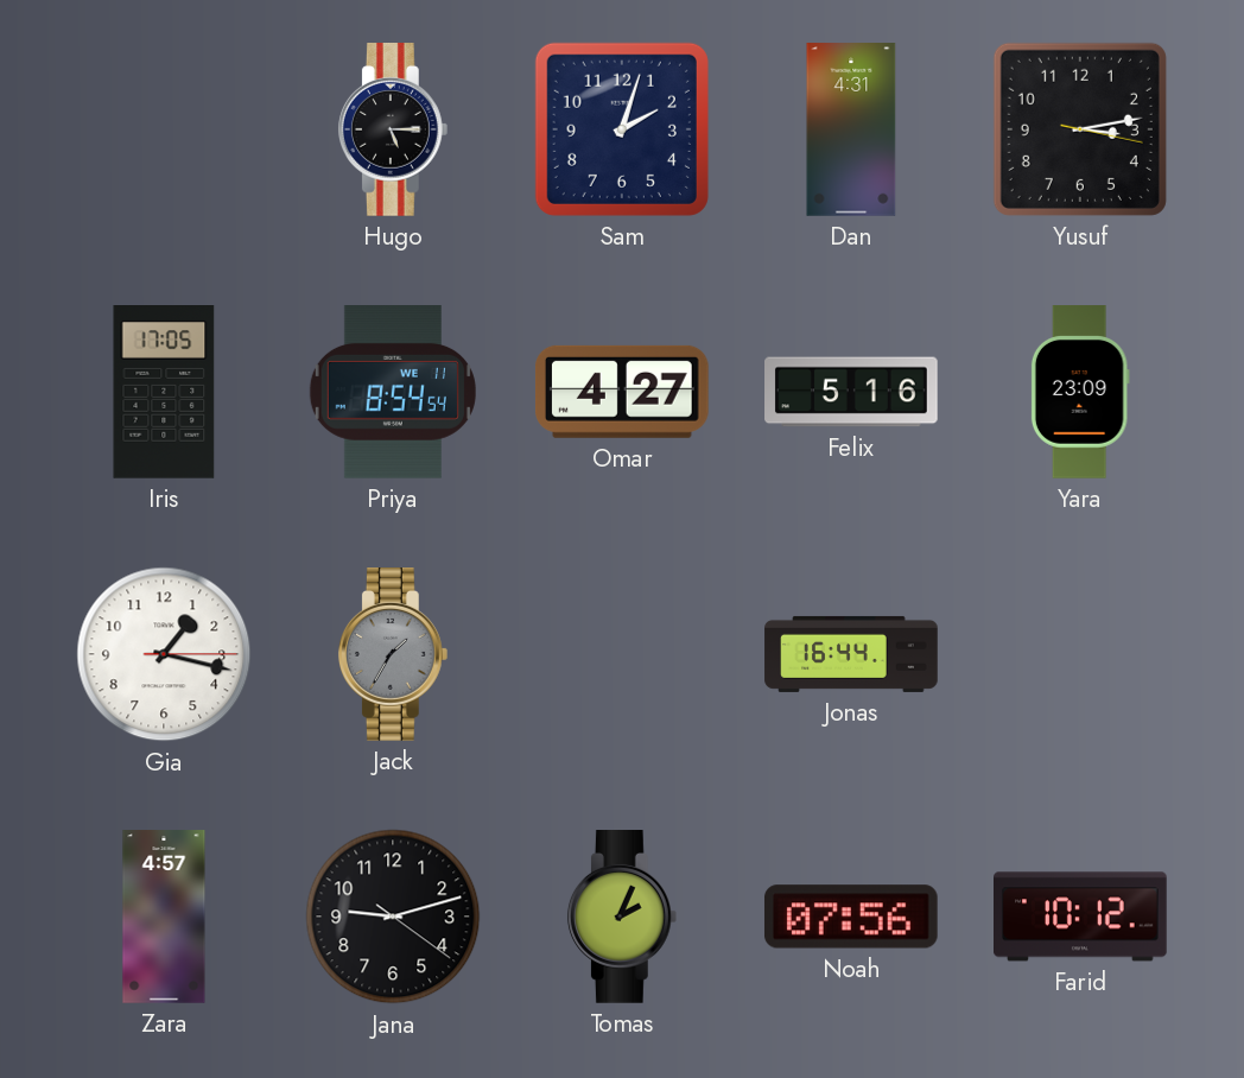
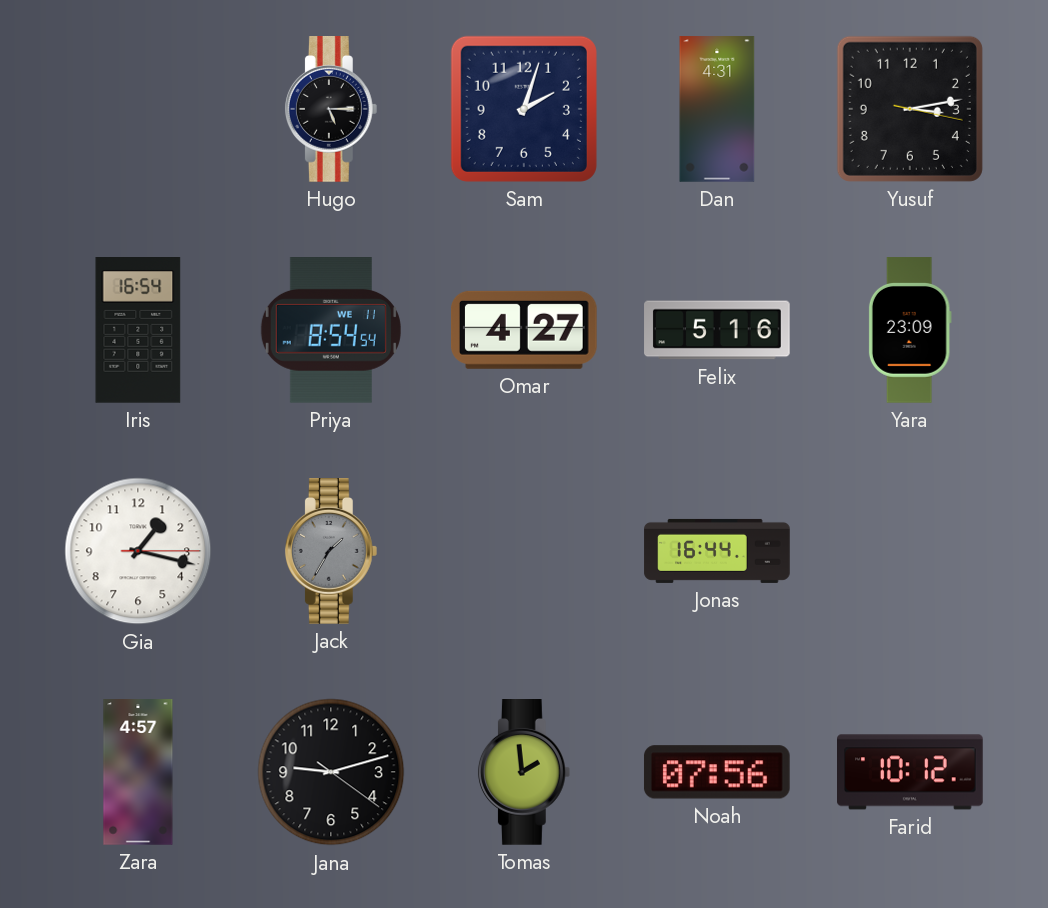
Iris: 17:05 -> 16:54
Tomas: 2:04 -> 1:59
